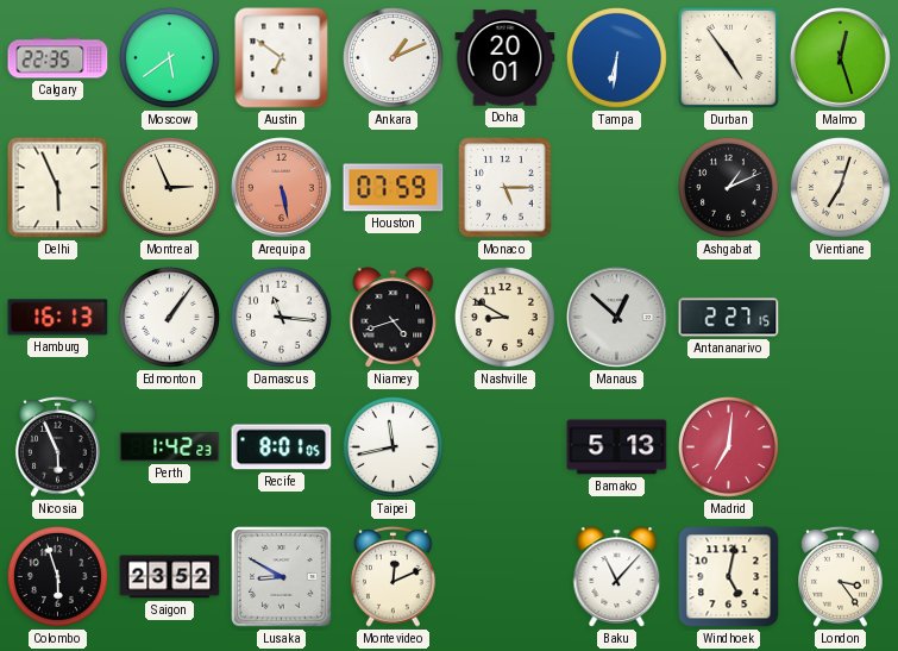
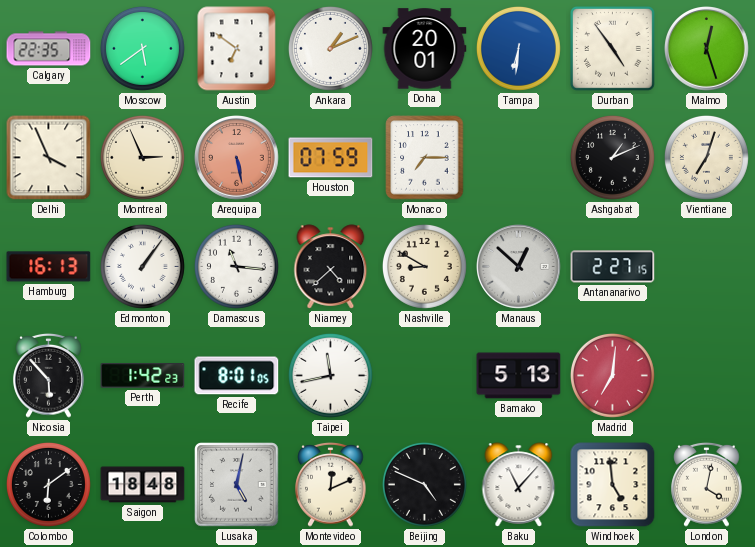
Delhi: 5:56 -> 3:56
Monaco: 5:15 -> 7:15
Niamey: 4:42 -> 4:38
Nicosia: 5:56 -> 5:53
Colombo: 5:57 -> 6:09
Saigon: 23:52 -> 18:48
Lusaka: 8:50 -> 5:02
Beijing: none -> 4:49
Windhoek: 5:02 -> 4:59
London: 3:24 -> 4:02
